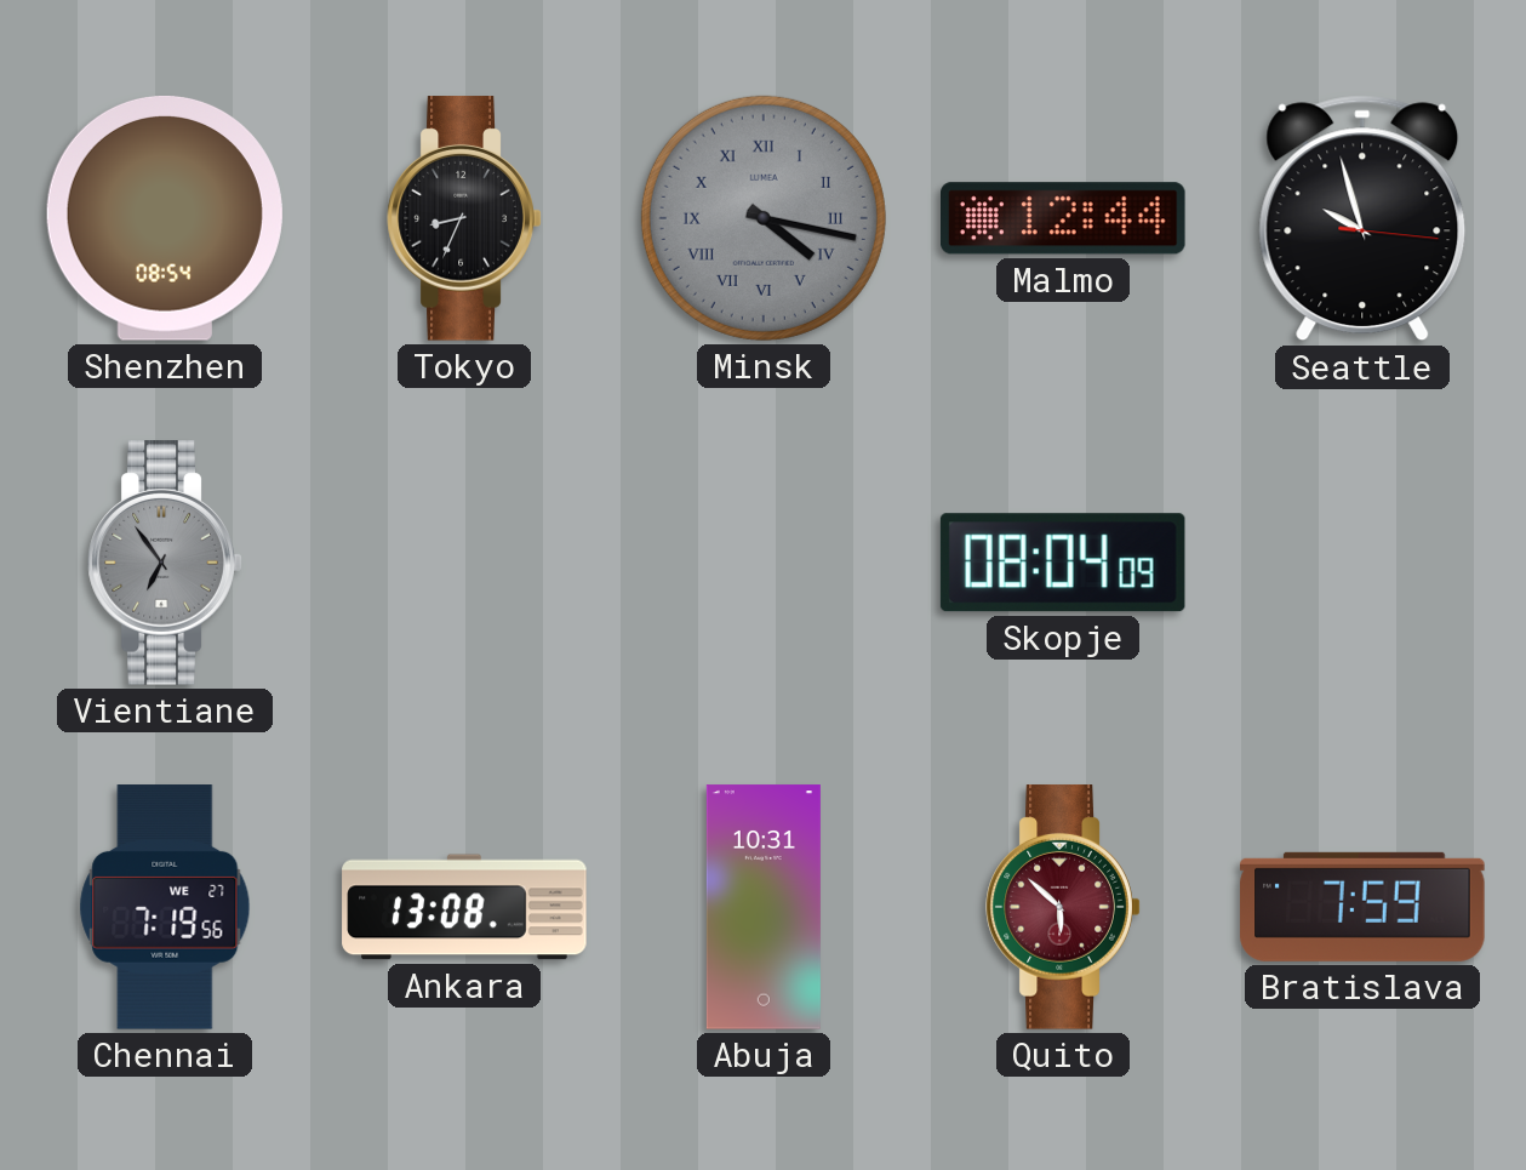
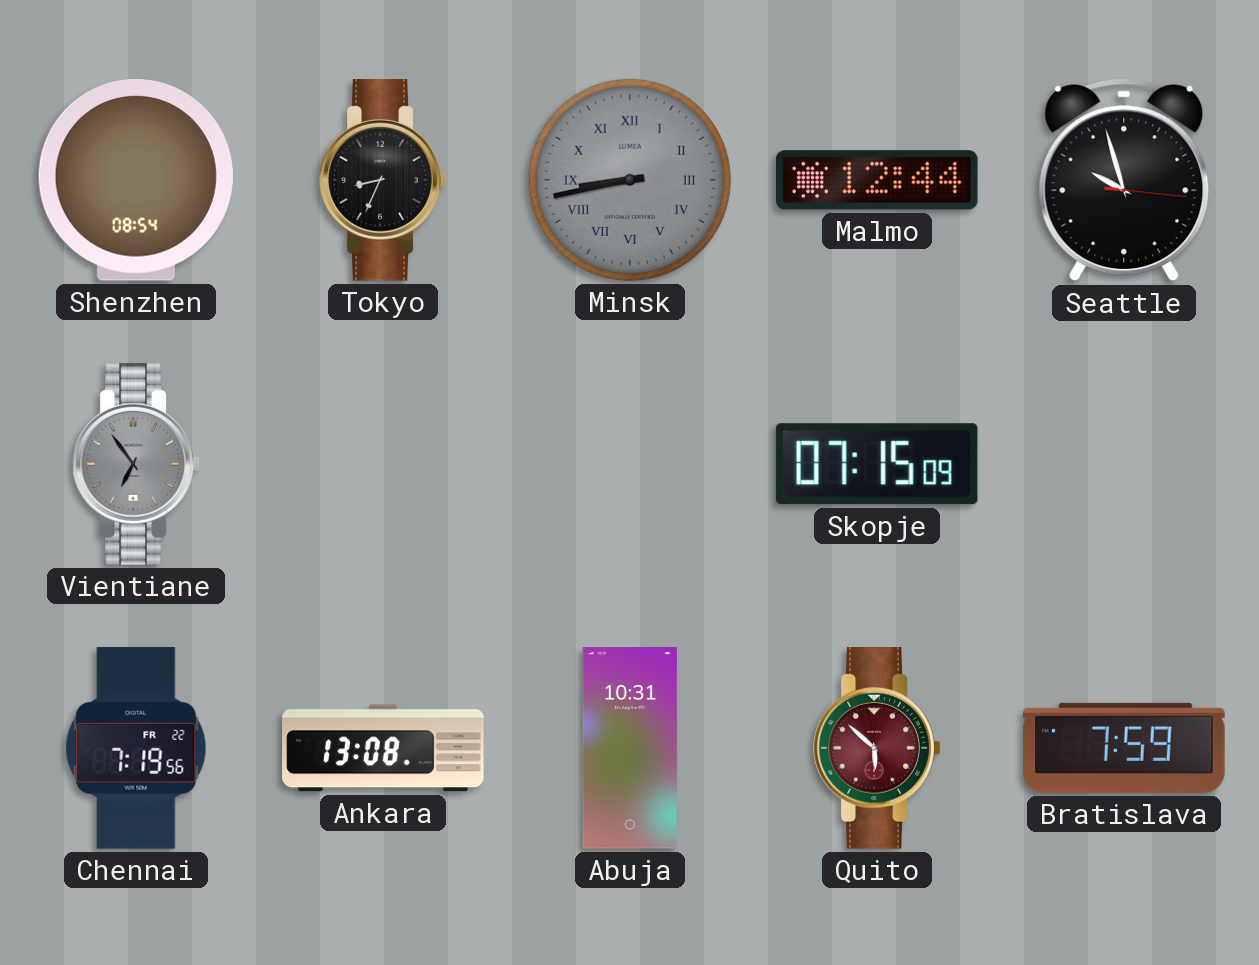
Minsk: 4:17 -> 8:43
Skopje: 08:04 -> 07:15
Chennai date: WE 27 -> FR 22
